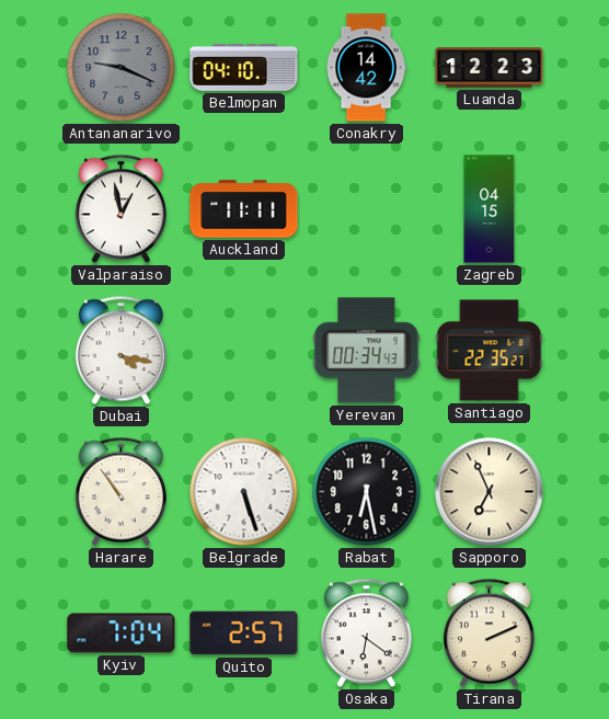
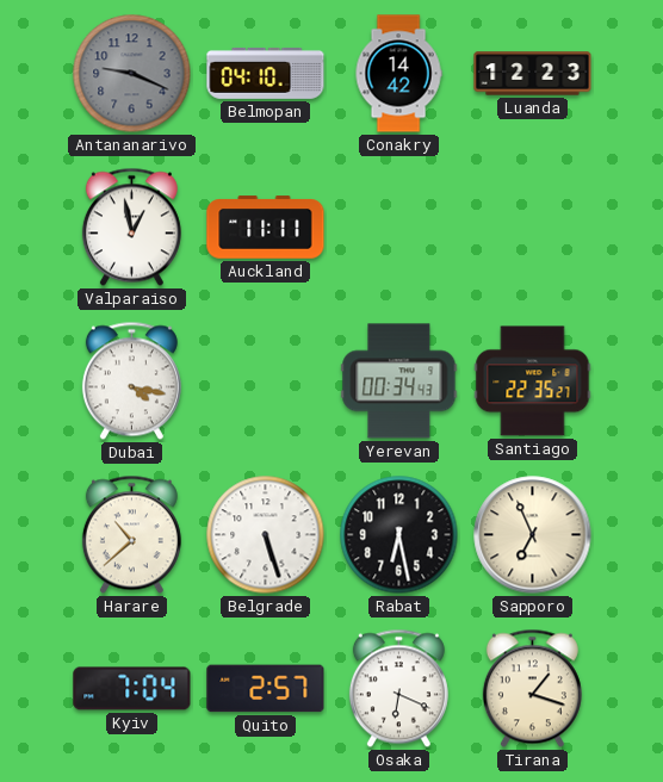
Zagreb: 04:15 -> none
Harare: 10:54 -> 10:38
Osaka: 6:21 -> 6:19
Tirana: 2:11 -> 1:18
